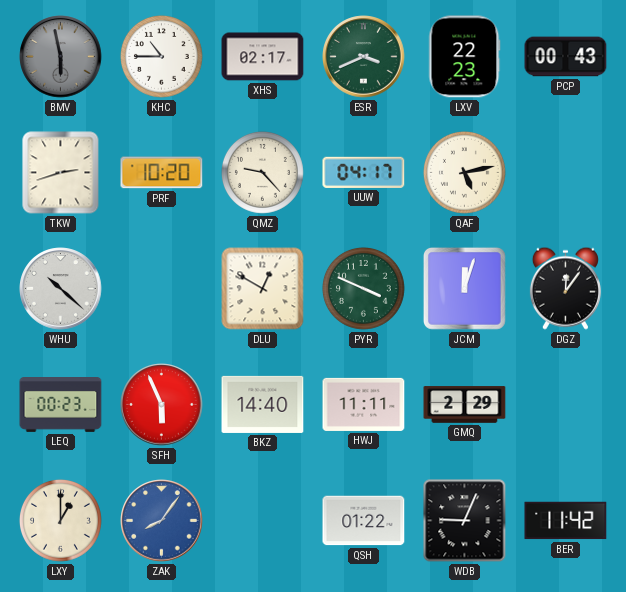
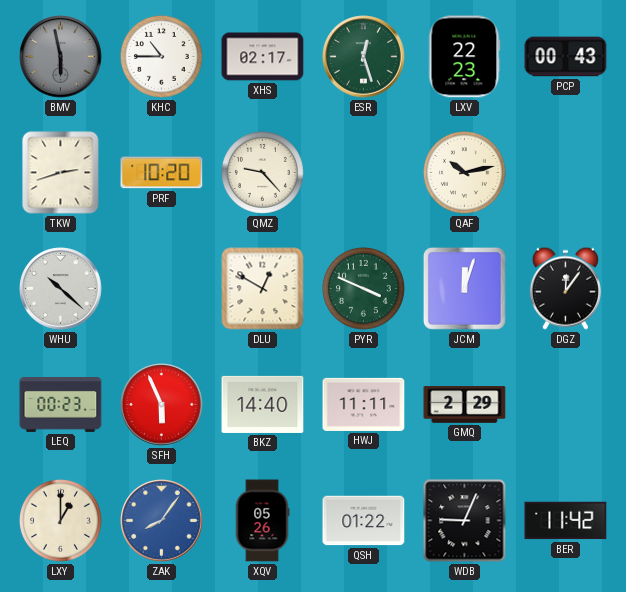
ESR: 3:41 -> 12:27
UUW: 04:17 -> none
QAF: 5:13 -> 10:13
XQV: none -> 05:26
